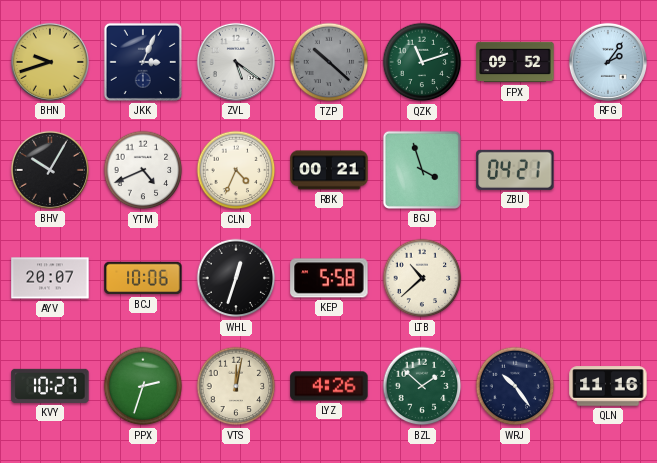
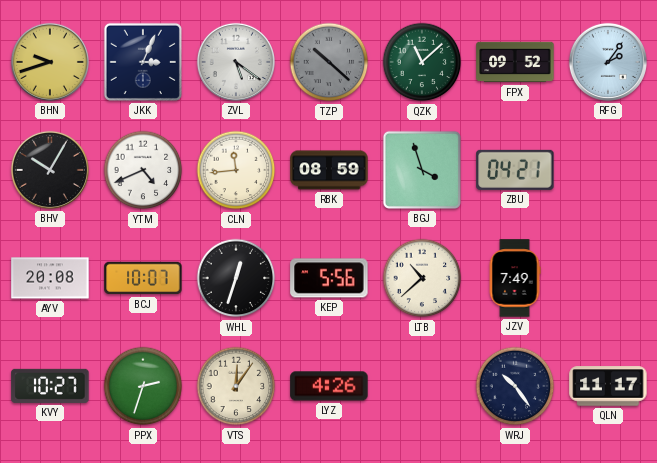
QZK: 11:12 -> 11:08
CLN: 4:34 -> 11:44
RBK: 00:21 -> 08:59
AYV: 20:07 -> 20:08
BCJ: 10:06 -> 10:07
KEP: 5:58 -> 5:56
JZV: none -> 7:49
VTS: 12:02 -> 12:06
BZL: 1:52 -> none
QLN: 11:16 -> 11:17
